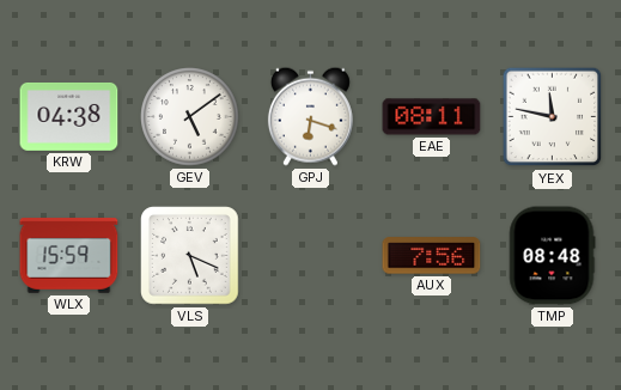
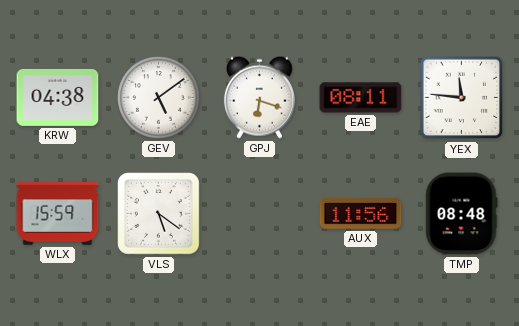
YEX: 11:47 -> 11:46
VLS: 5:19 -> 5:21
AUX: 7:56 -> 11:56
